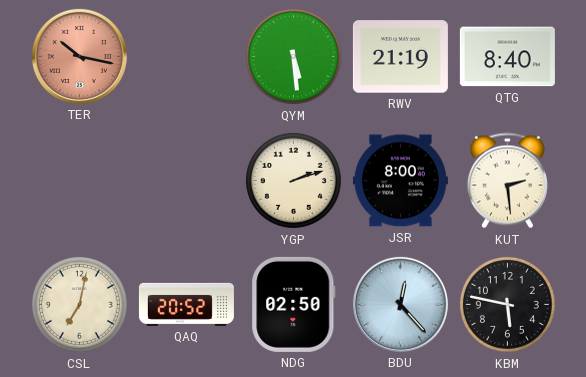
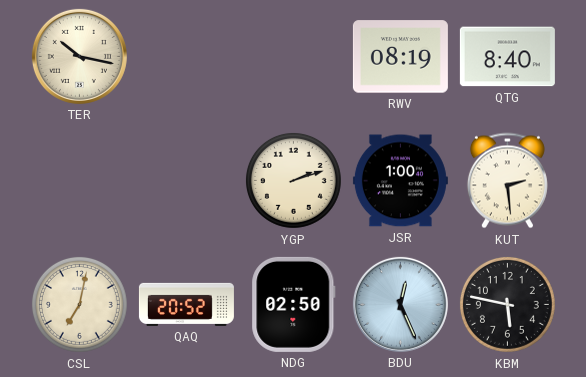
TER dial: salmon -> cream
QYM: 5:29 -> none
RWV: 21:19 -> 08:19
JSR: 8:00 -> 1:00
BDU: 12:23 -> 12:26
